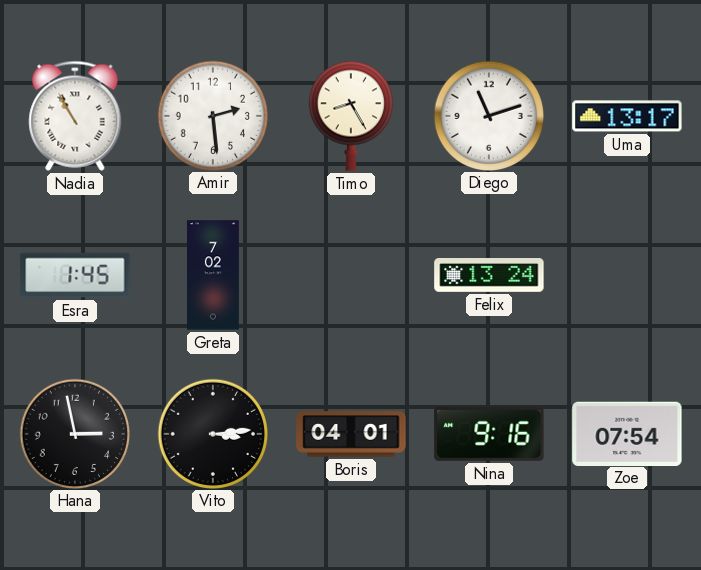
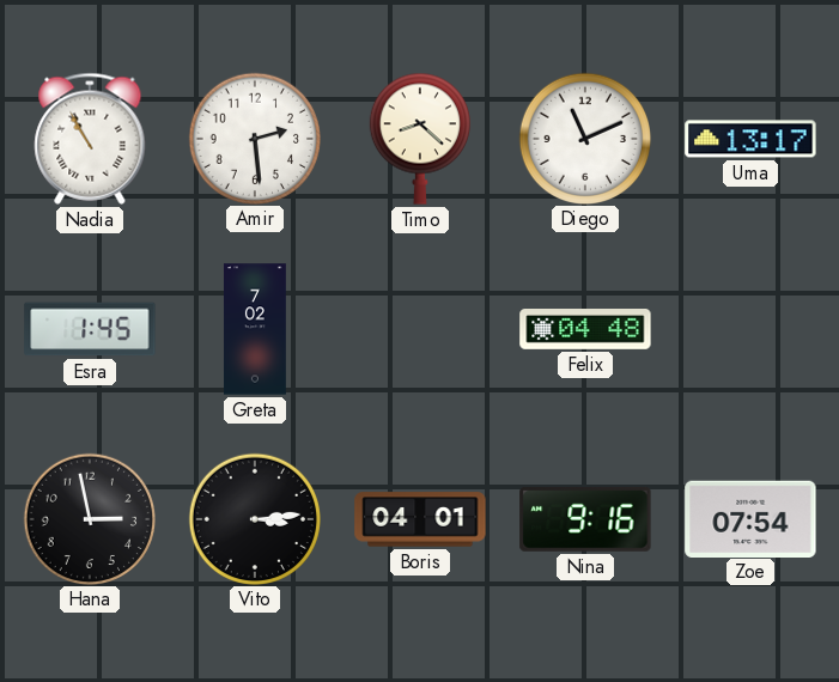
Timo: 8:25 -> 8:22
Diego: 11:12 -> 11:11
Felix: 13:24 -> 04:48
